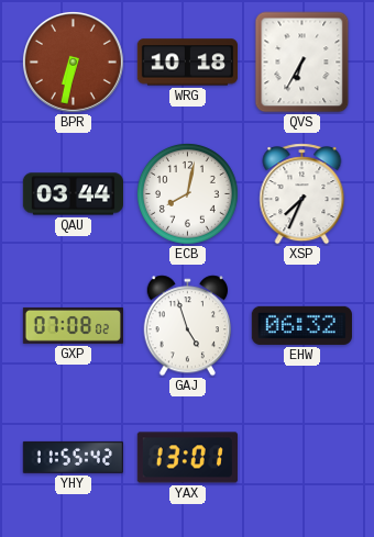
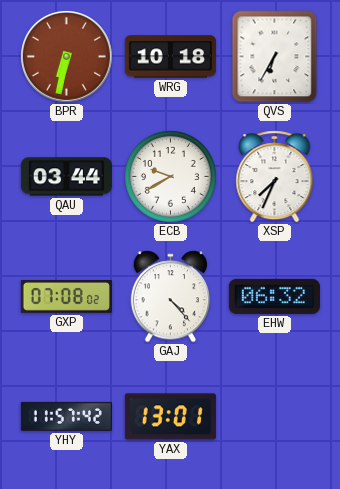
ECB: 8:02 -> 9:40
GAJ: 4:57 -> 4:23
YHY: 11:55 -> 11:57
